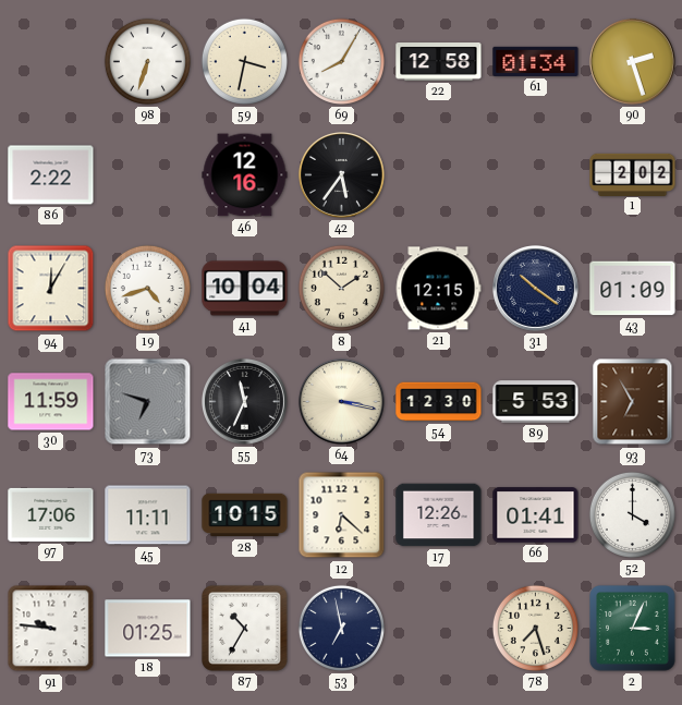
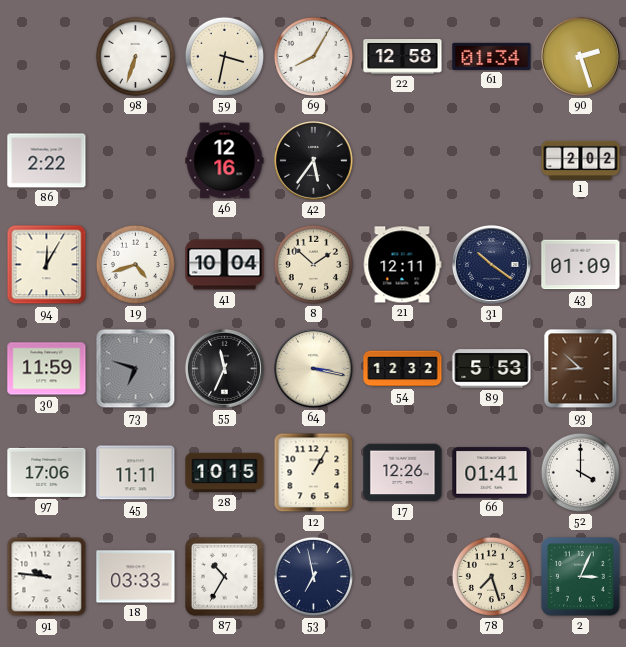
21: 12:15 -> 12:11
54: 12:30 -> 12:32
93: 6:55 -> 8:52
12: 6:22 -> 1:05
18: 01:25 -> 03:33
